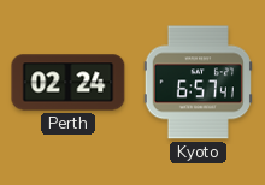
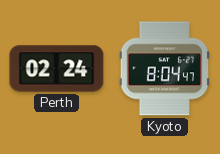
Kyoto: 6:57 -> 8:04
